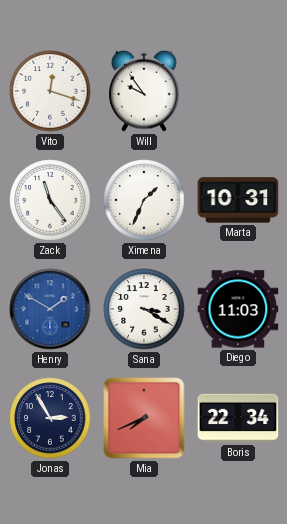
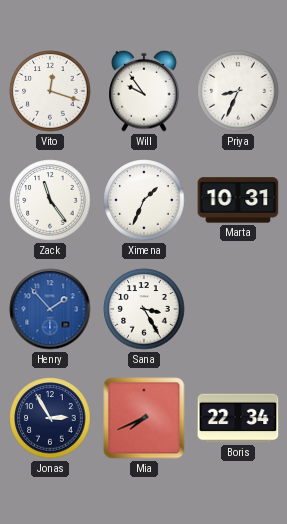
Priya: none -> 8:34
Henry: 1:50 -> 1:53
Sana: 3:20 -> 3:25
Diego: 11:03 -> none
